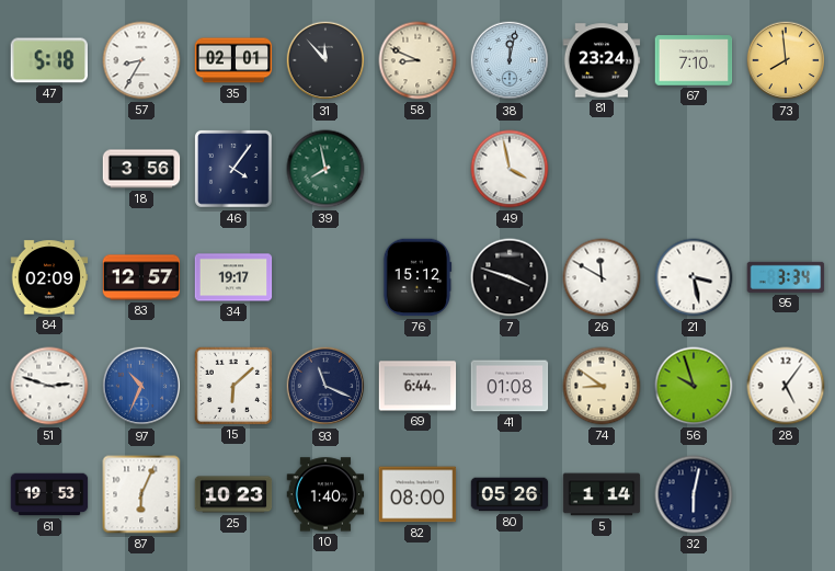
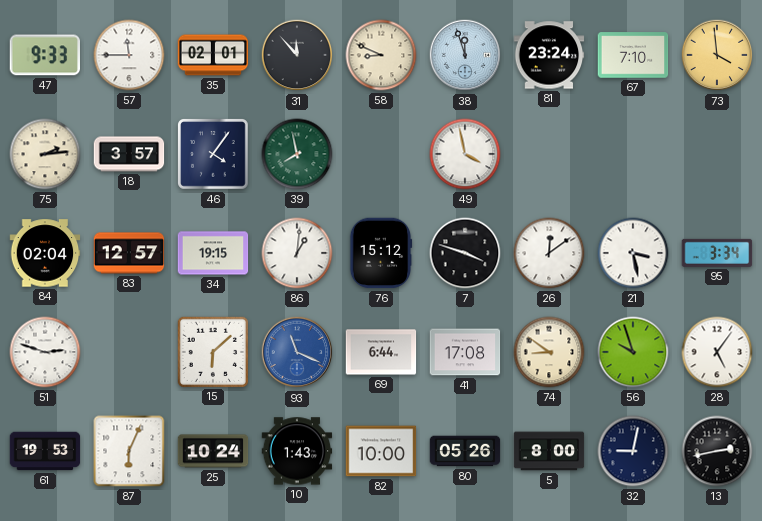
47: 5:18 -> 9:33
57: 8:35 -> 11:45
38: 12:02 -> 11:57
73: 7:59 -> 3:59
75: none -> 2:14
18: 3:56 -> 3:57
84: 02:09 -> 02:04
34: 19:17 -> 19:15
86: none -> 1:01
26: 11:50 -> 12:09
97: 10:34 -> none
93 dial: navy -> blue
41: 01:08 -> 17:08
25: 10:23 -> 10:24
10: 1:40 -> 1:43
82: 08:00 -> 10:00
5: 1:14 -> 8:00
32: 6:02 -> 9:02
13: none -> 2:43
